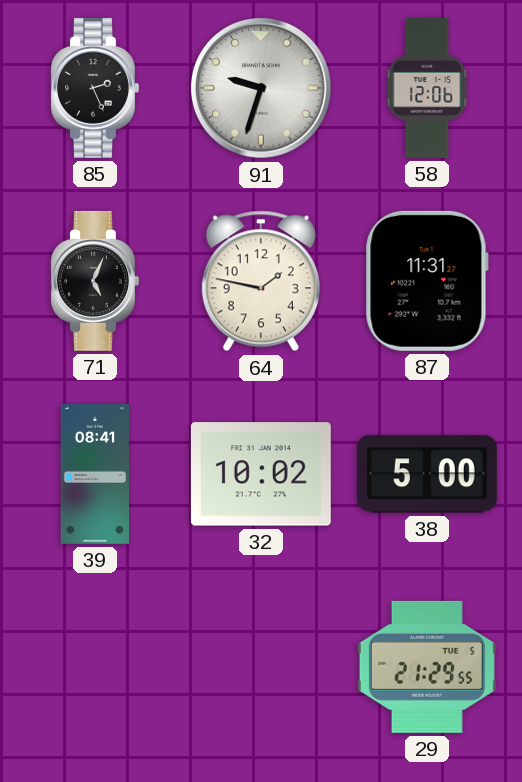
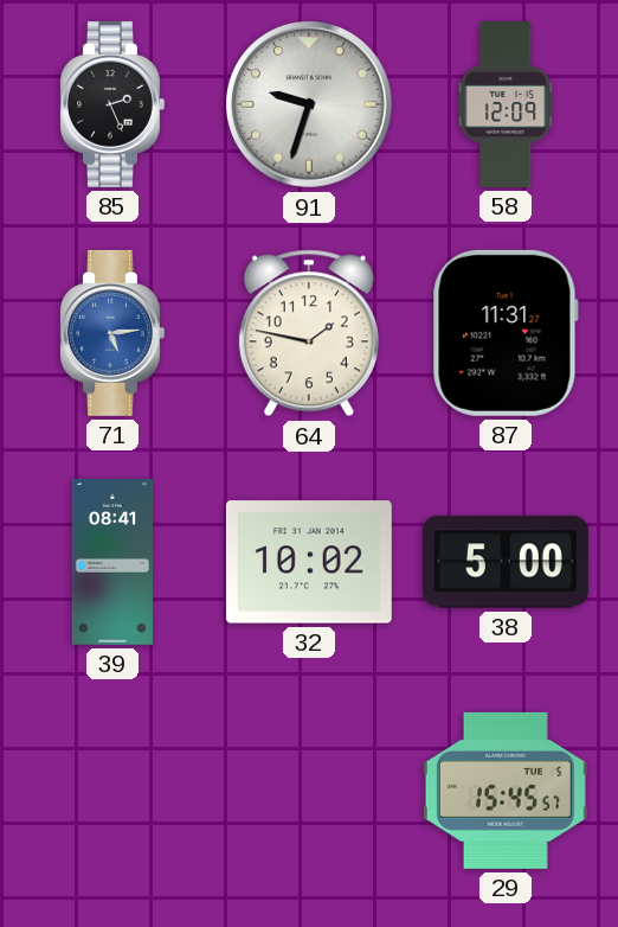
58: 12:06 -> 12:09
71: 5:04 -> 5:14
71 dial: black -> blue
29: 21:29 -> 15:45
